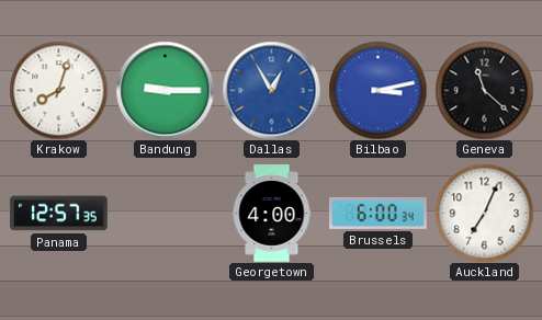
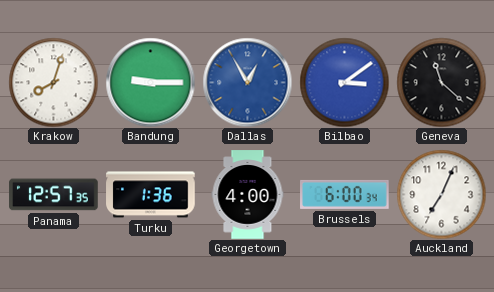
Bilbao: 3:13 -> 3:09
Turku: none -> 1:36
